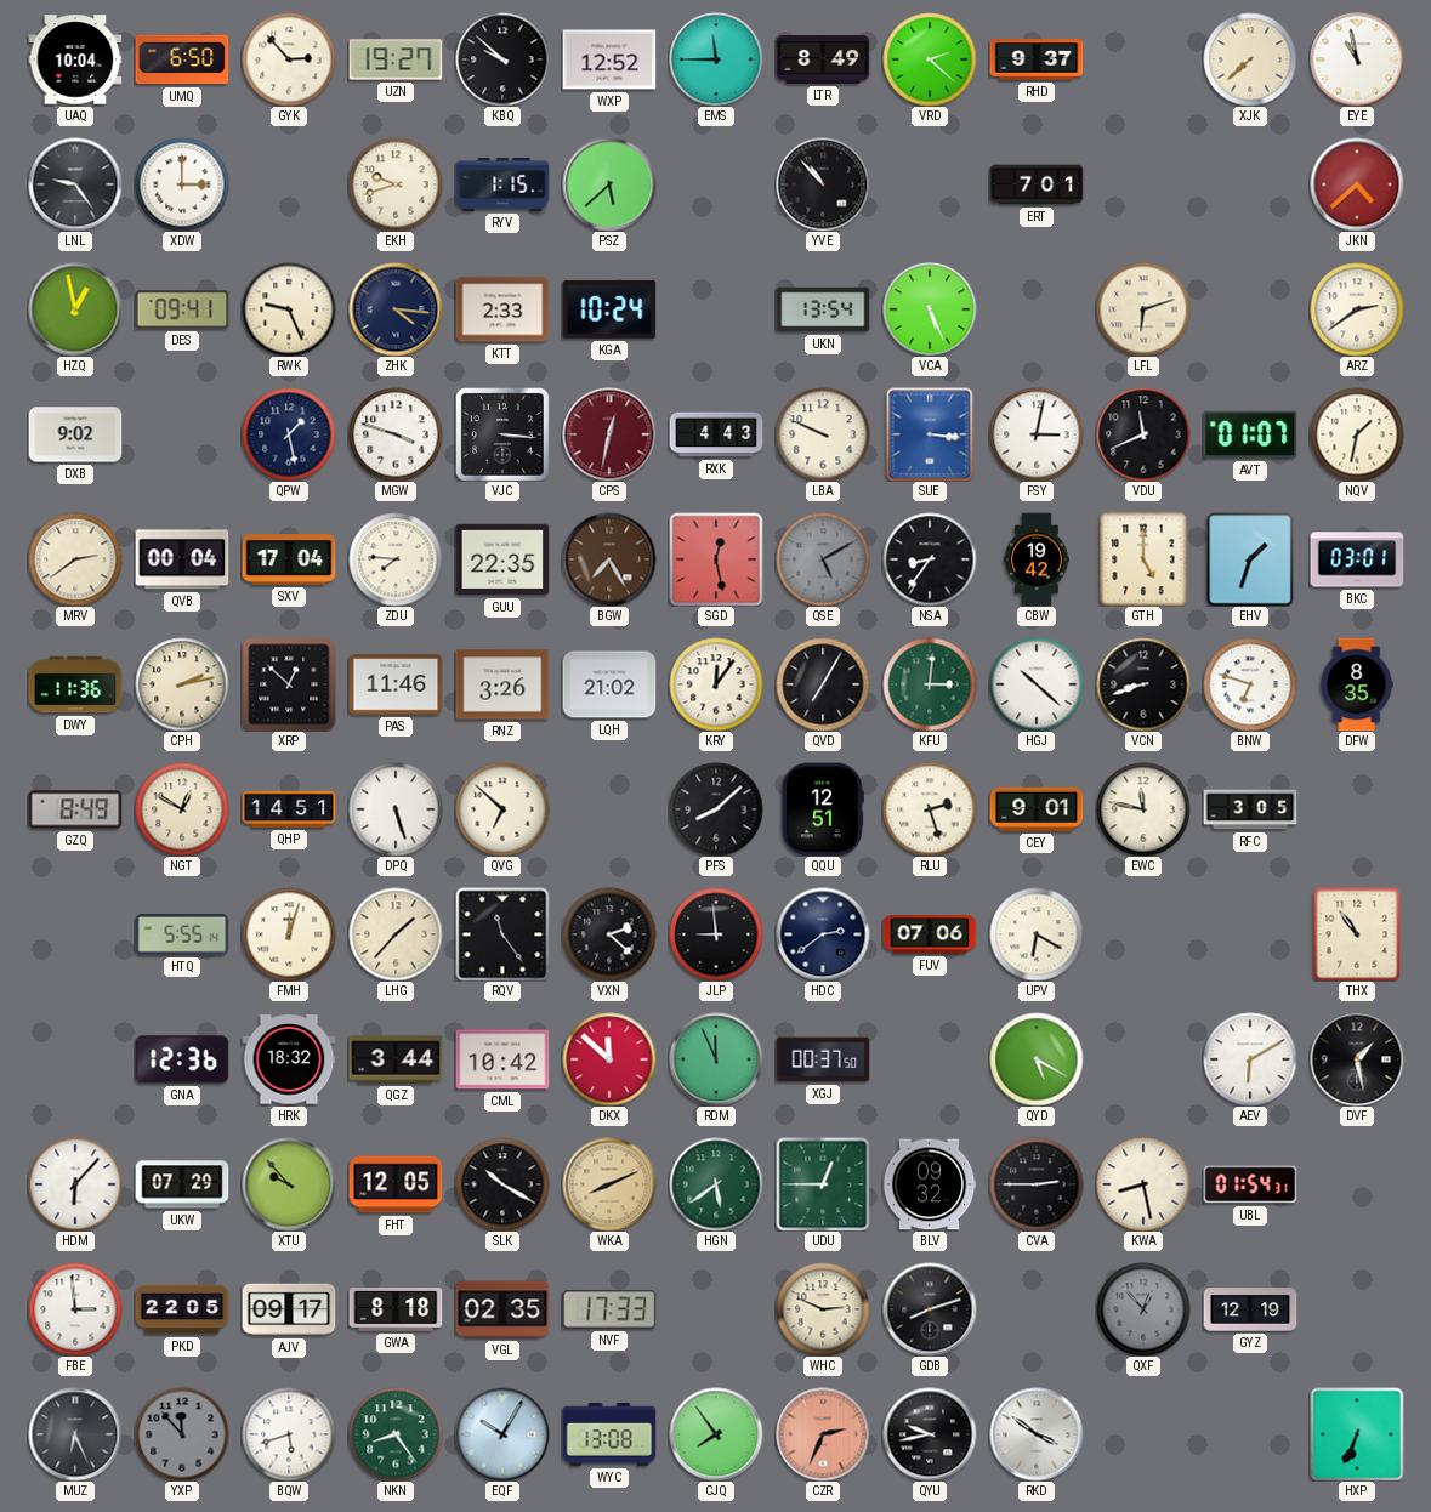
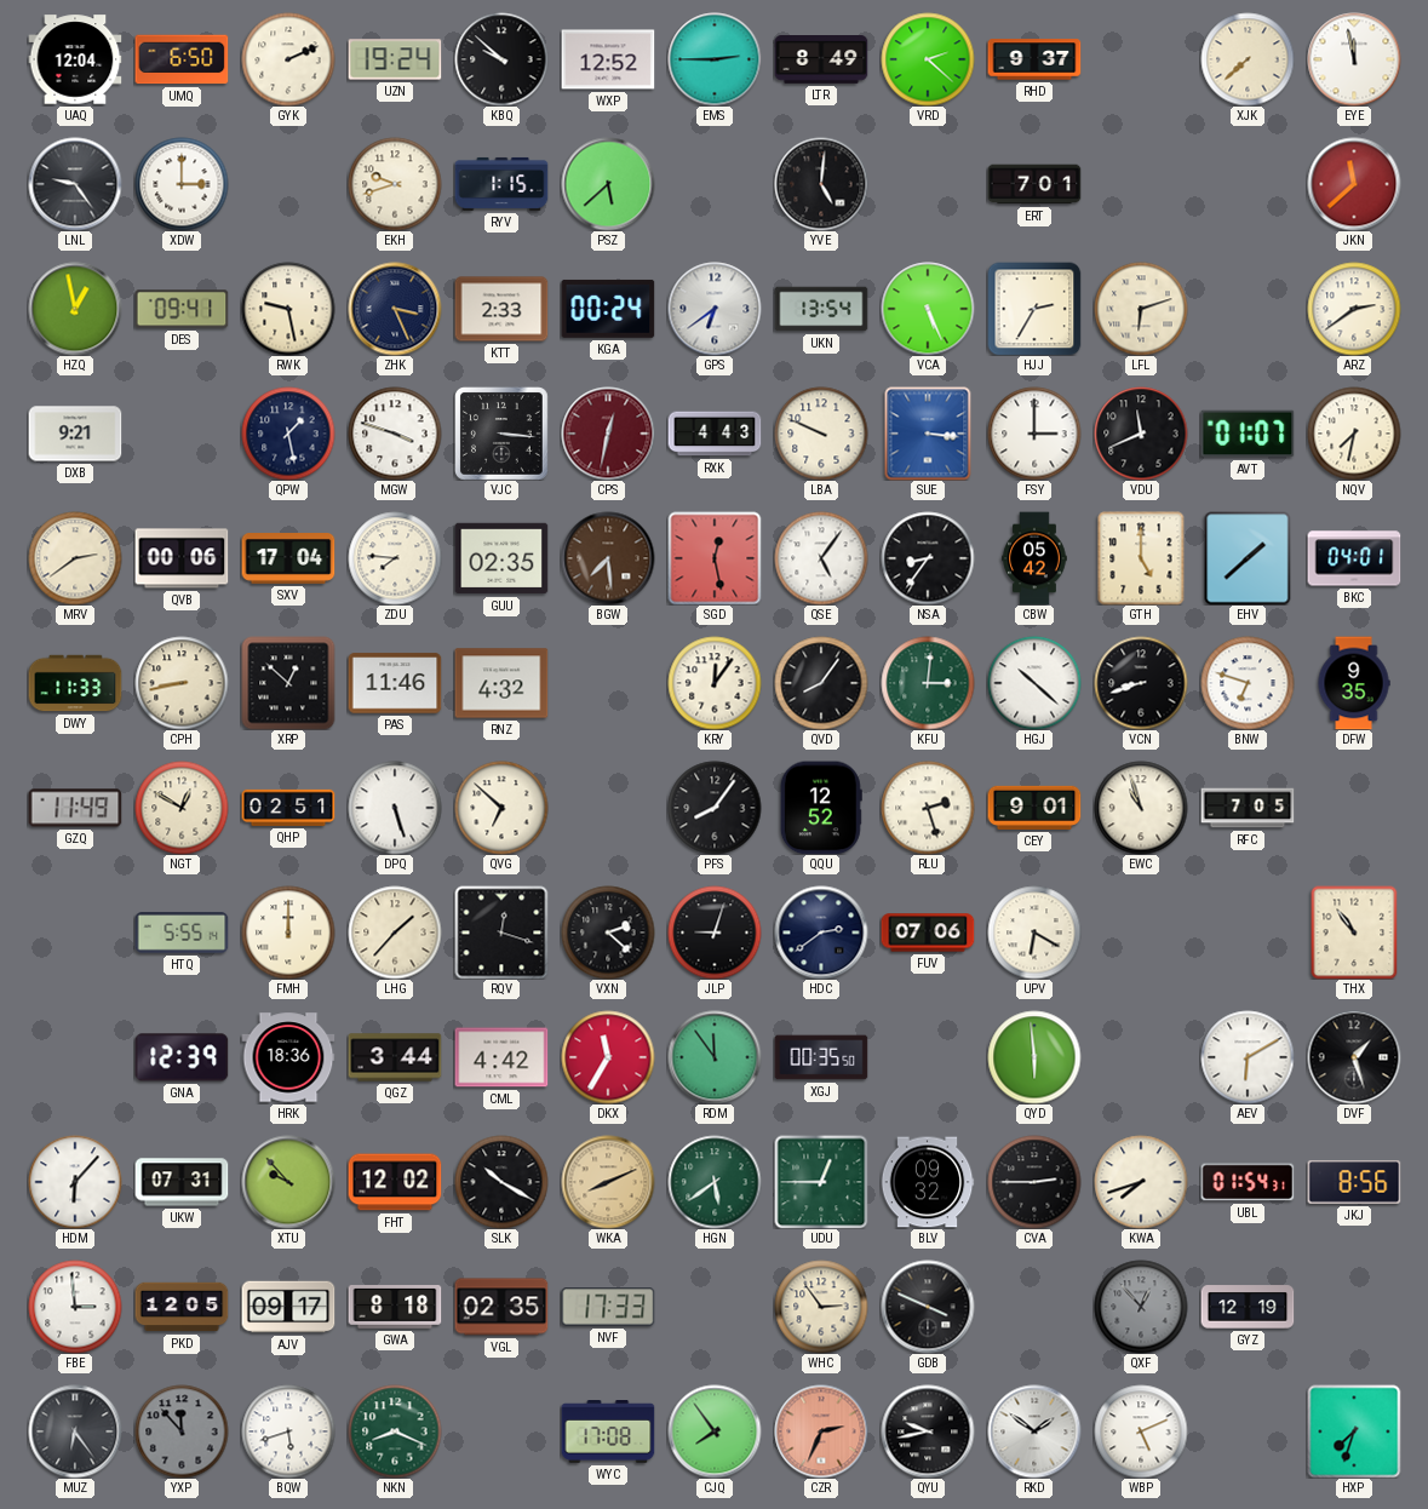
UAQ: 10:04 -> 12:04
GYK: 2:53 -> 2:11
UZN: 19:27 -> 19:24
EMS: 11:45 -> 2:45
EYE: 10:58 -> 11:58
YVE: 10:53 -> 5:01
JKN: 4:38 -> 11:38
RWK: 9:26 -> 9:28
ZHK: 4:16 -> 3:26
KGA: 10:24 -> 00:24
GPS: none -> 6:39
HJJ: none -> 2:35
DXB: 9:02 -> 9:21
FSY: 3:02 -> 3:00
NQV: 1:32 -> 7:32
QVB: 00:04 -> 00:06
GUU: 22:35 -> 02:35
BGW: 7:25 -> 7:29
QSE: 5:10 -> 5:06
QSE dial: grey -> white
CBW: 19:42 -> 05:42
EHV: 1:33 -> 1:38
BKC: 03:01 -> 04:01
DWY: 11:36 -> 11:33
CPH: 2:13 -> 8:43
RNZ: 3:26 -> 4:32
LQH: 21:02 -> none
QVD: 7:05 -> 8:06
DFW: 8:35 -> 9:35
GZQ: 8:49 -> 11:49
QHP: 14:51 -> 02:51
PFS: 8:08 -> 8:06
QQU: 12:51 -> 12:52
EWC: 11:47 -> 10:57
RFC: 3:05 -> 7:05
FMH: 12:03 -> 12:00
RQV: 11:24 -> 12:18
JLP: 8:59 -> 9:03
GNA: 12:36 -> 12:39
HRK: 18:32 -> 18:36
CML: 10:42 -> 4:42
DKX: 11:52 -> 11:35
RDM: 11:56 -> 11:54
XGJ: 00:37 -> 00:35
QYD: 5:20 -> 5:59
DVF: 1:28 -> 1:27
UKW: 07:29 -> 07:31
FHT: 12:05 -> 12:02
KWA: 8:28 -> 7:42
JKJ: none -> 8:56
PKD: 22:05 -> 12:05
WHC: 2:49 -> 2:54
GDB: 8:12 -> 3:49
MUZ: 6:26 -> 6:24
NKN: 8:24 -> 8:19
EQF: 10:05 -> none
WYC: 13:08 -> 17:08
RKD: 3:51 -> 1:51
WBP: none -> 5:11
HXP: 6:34 -> 7:33
